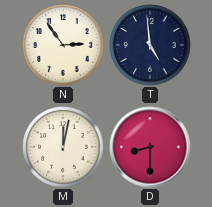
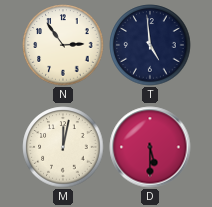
D: 8:30 -> 5:30
